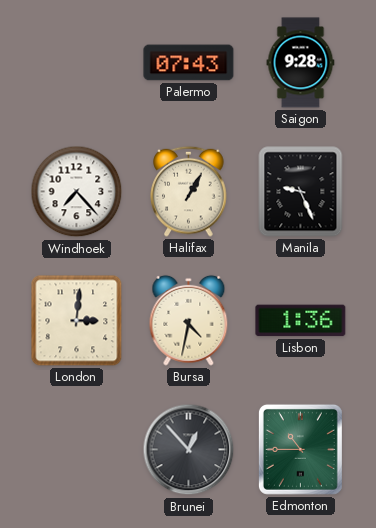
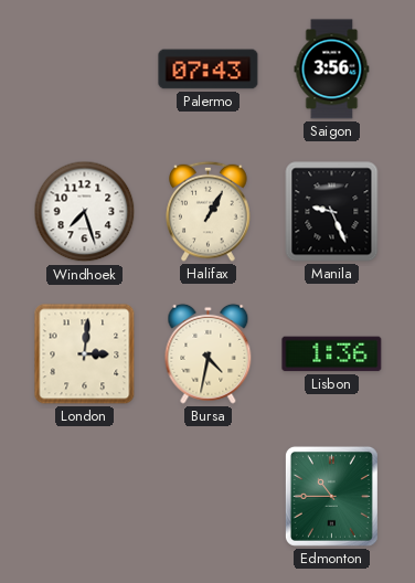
Saigon: 9:28 -> 3:56
Windhoek: 7:23 -> 7:27
Brunei: 12:53 -> none
